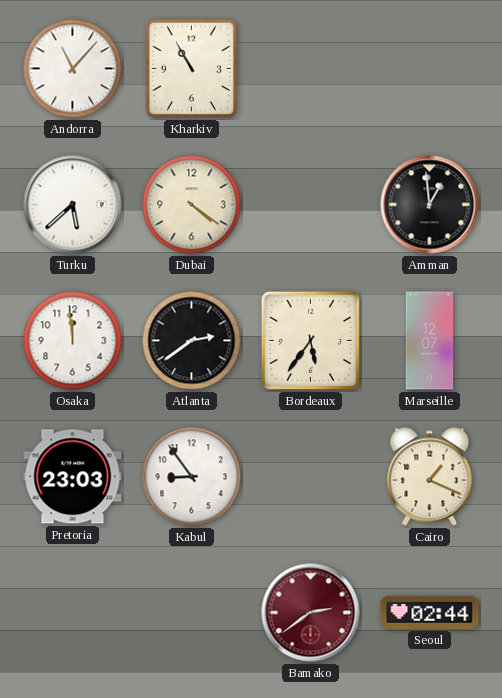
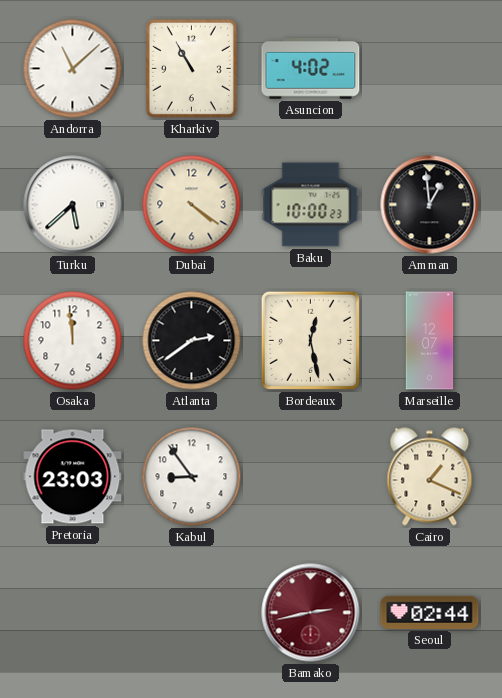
Andorra: 11:07 -> 11:08
Asuncion: none -> 4:02
Baku: none -> 10:00
Bordeaux: 5:36 -> 12:28
Bamako: 2:39 -> 2:43
